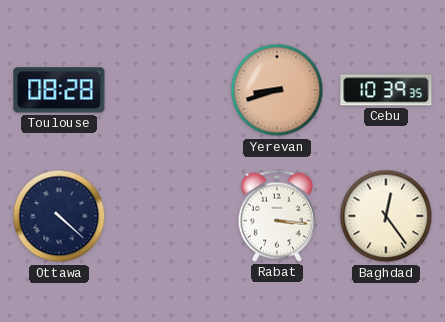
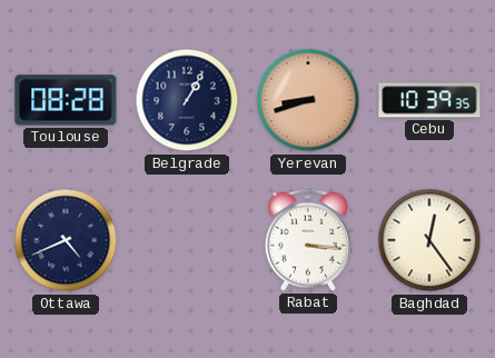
Belgrade: none -> 1:05
Ottawa: 4:22 -> 4:41
